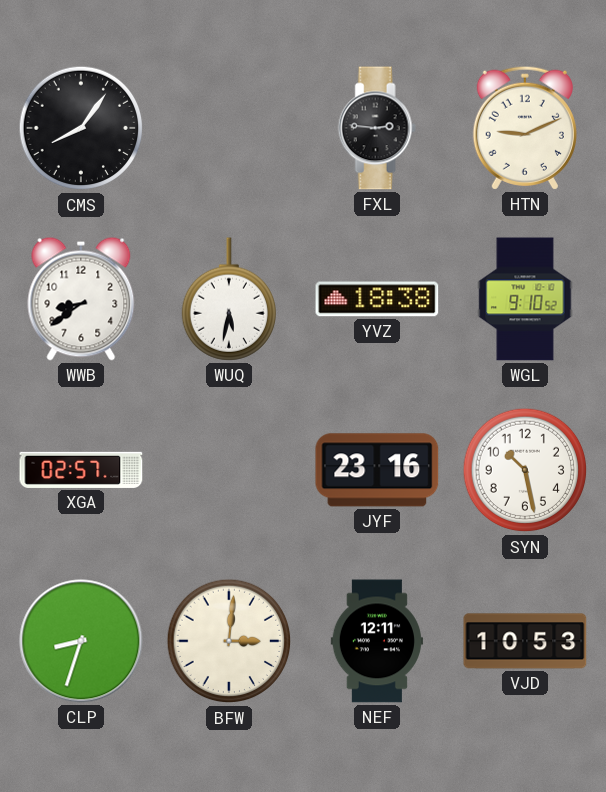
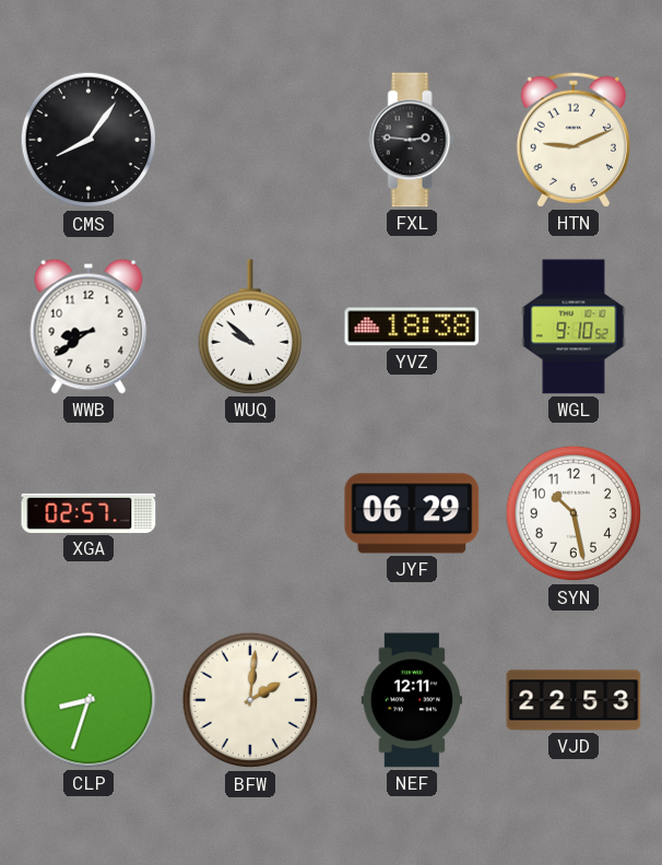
WUQ: 5:32 -> 9:52
JYF: 23:16 -> 06:29
BFW: 3:01 -> 2:01
VJD: 10:53 -> 22:53
